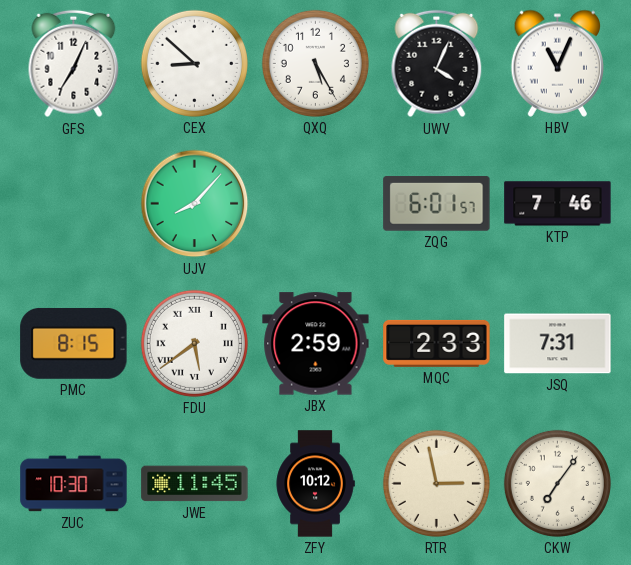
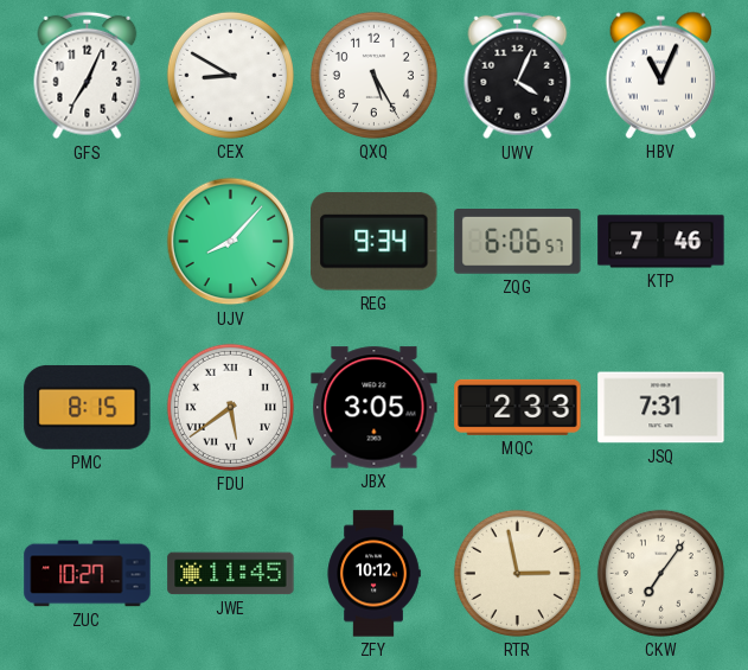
CEX: 8:52 -> 8:50
REG: none -> 9:34
ZQG: 6:01 -> 6:06
JBX: 2:59 -> 3:05
ZUC: 10:30 -> 10:27
